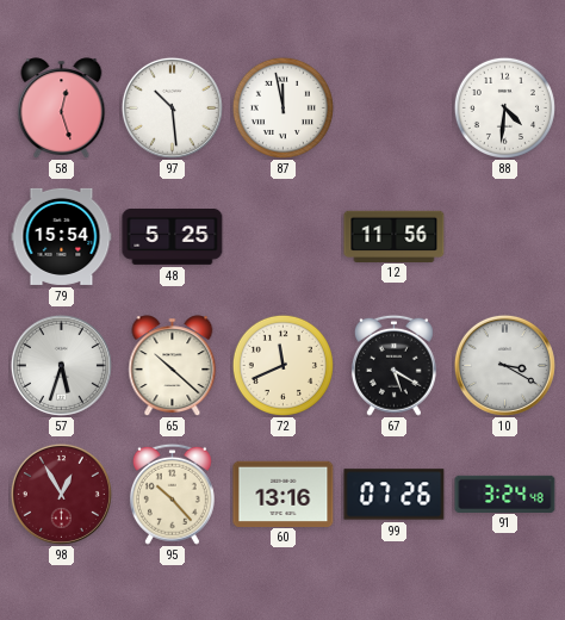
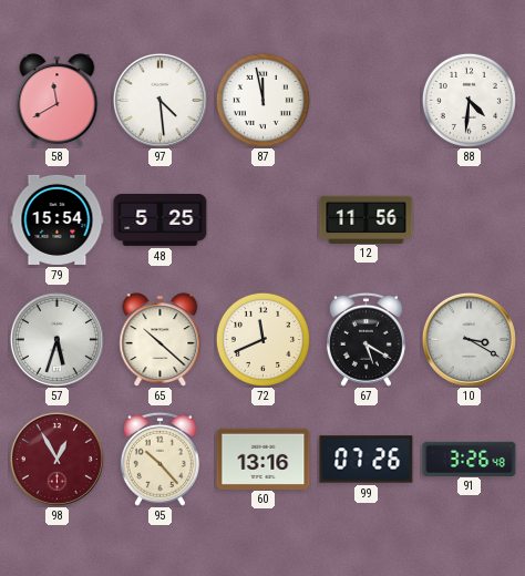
58: 12:27 -> 11:40
97: 10:29 -> 4:29
91: 3:24 -> 3:26
